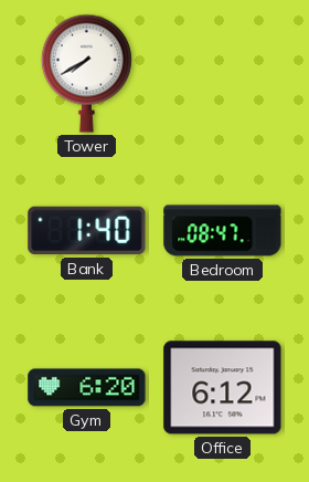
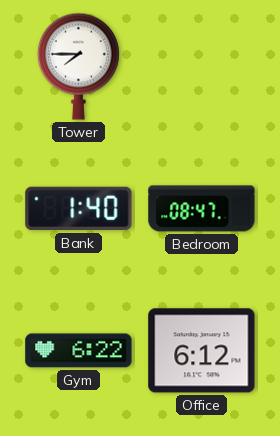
Tower: 7:40 -> 7:45
Gym: 6:20 -> 6:22
